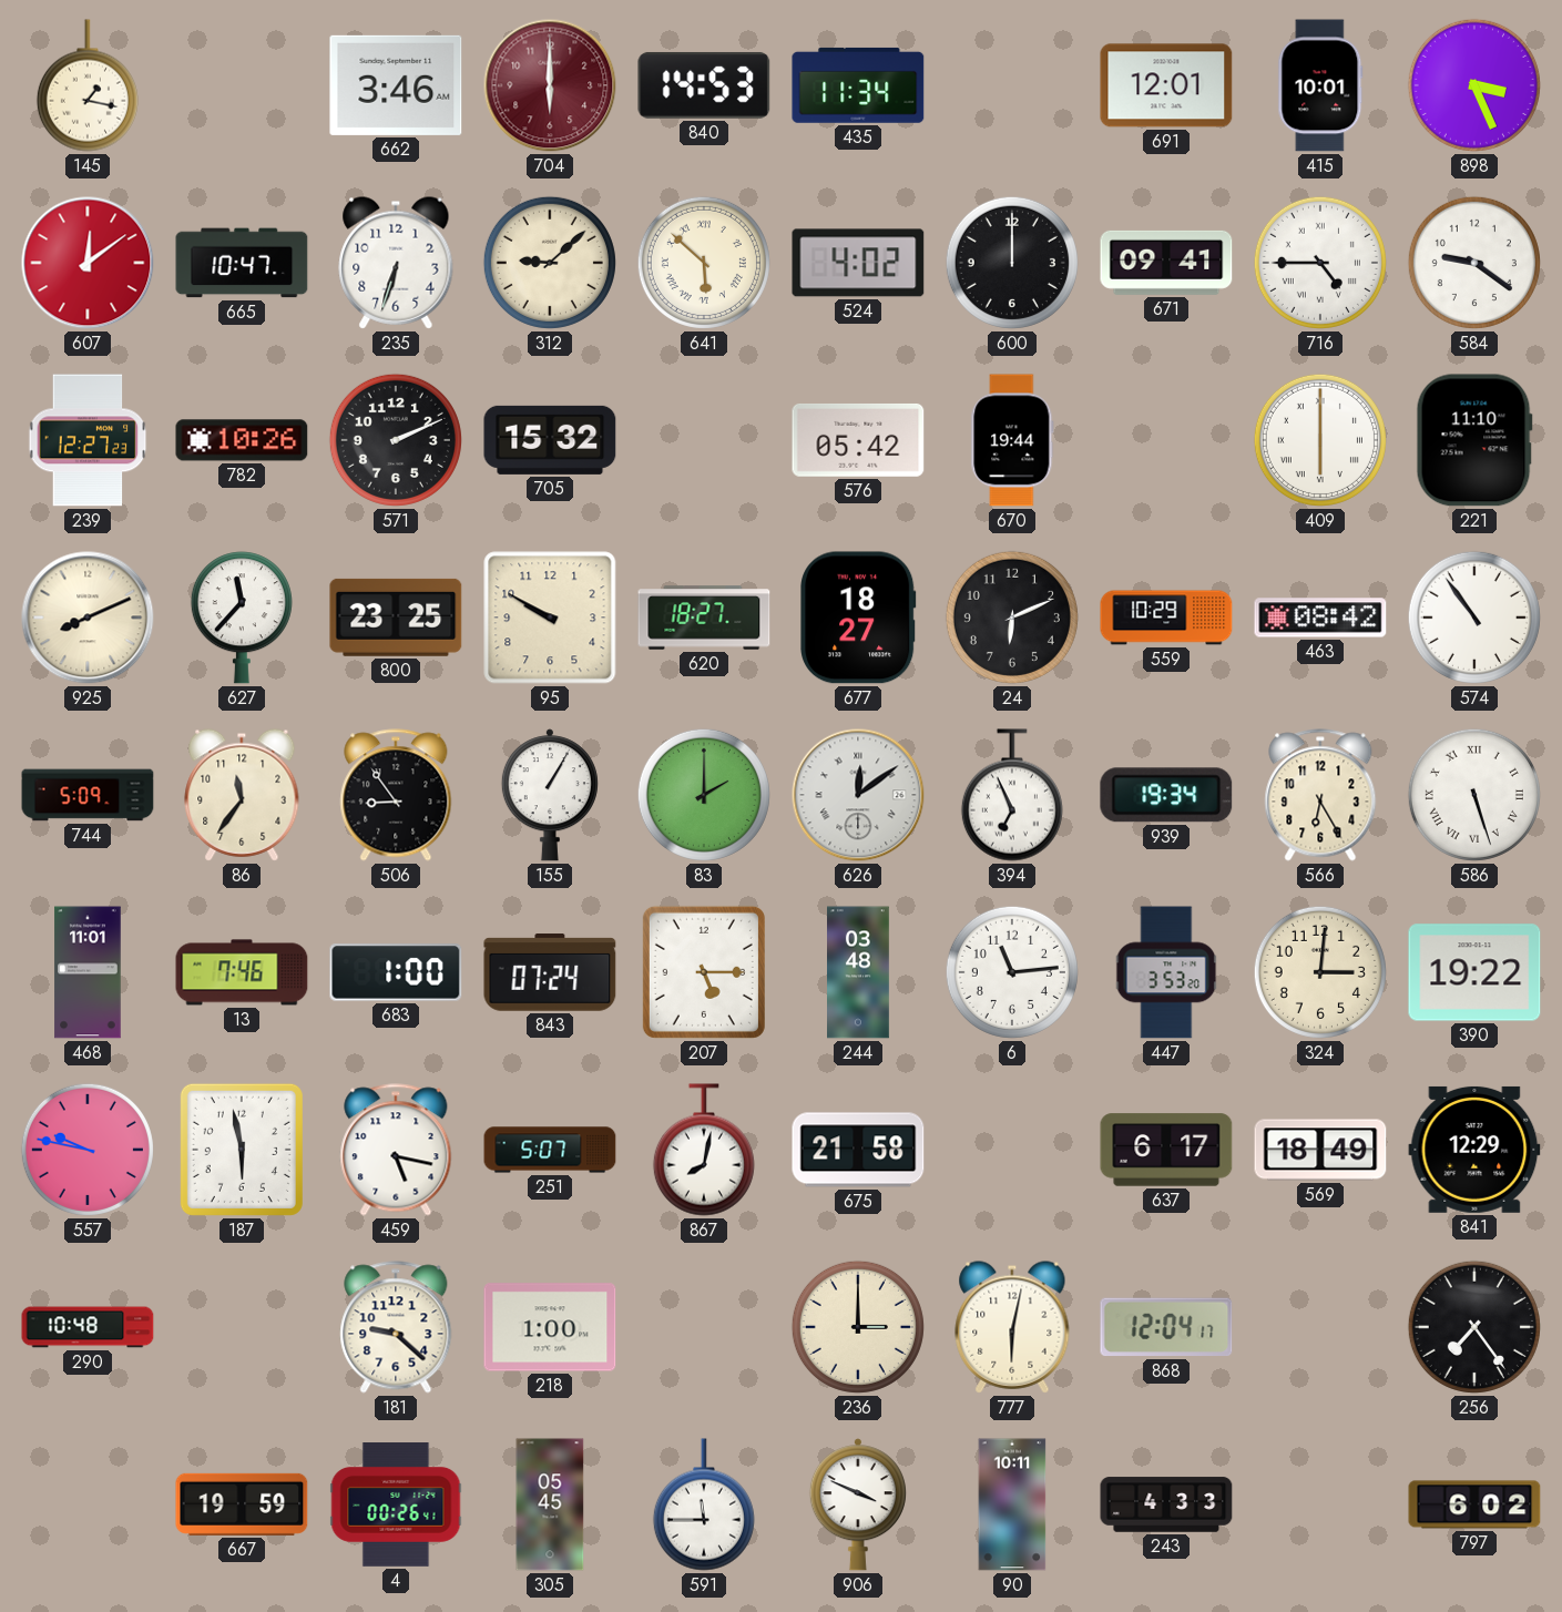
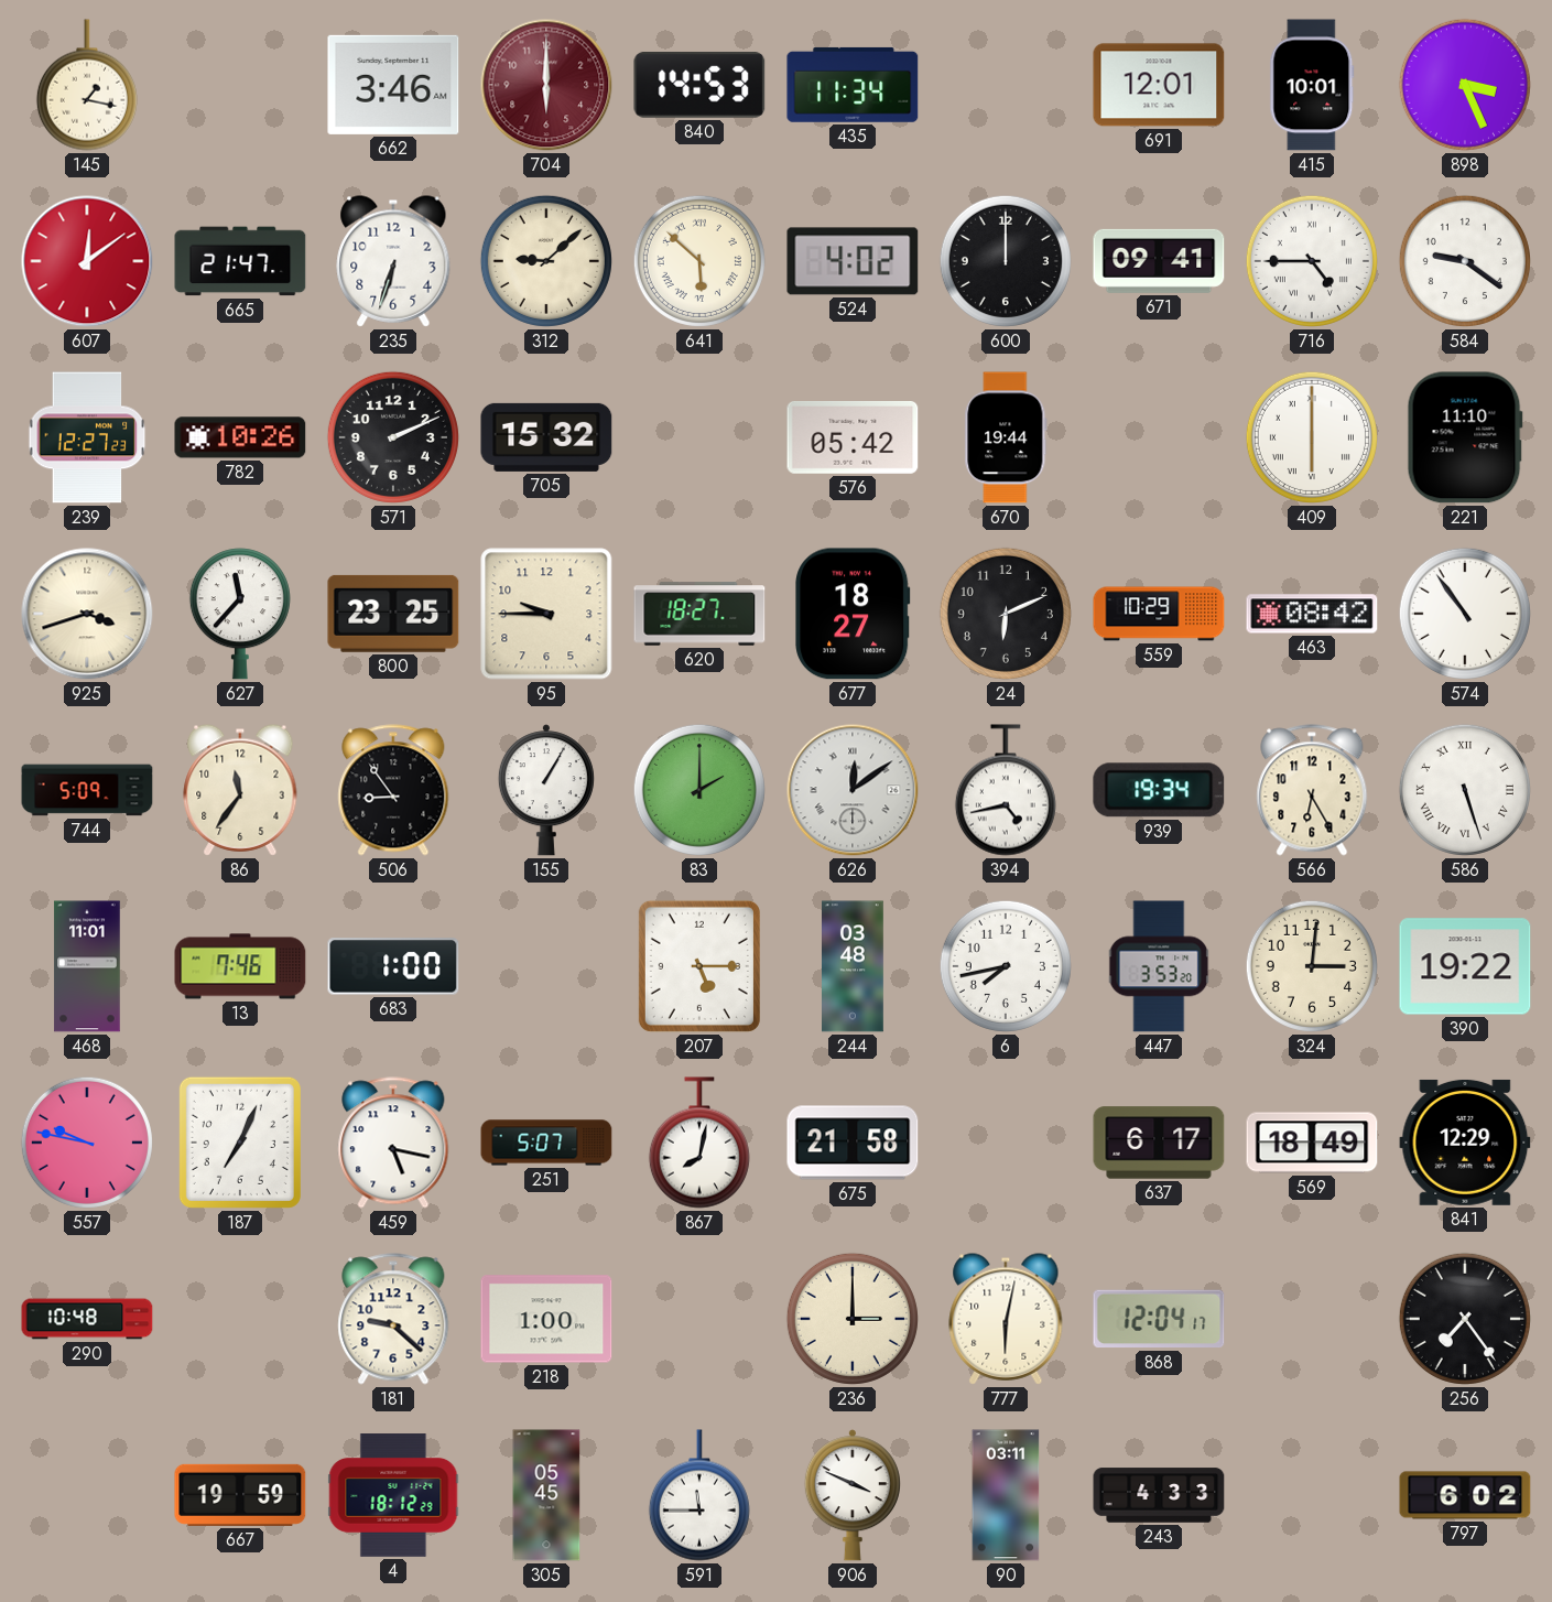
665: 10:47 -> 21:47
925: 8:11 -> 3:42
95: 9:50 -> 9:45
394: 6:56 -> 4:43
843: 07:24 -> none
6: 11:14 -> 7:43
187: 5:58 -> 7:04
4: 00:26 -> 18:12
90: 10:11 -> 03:11
